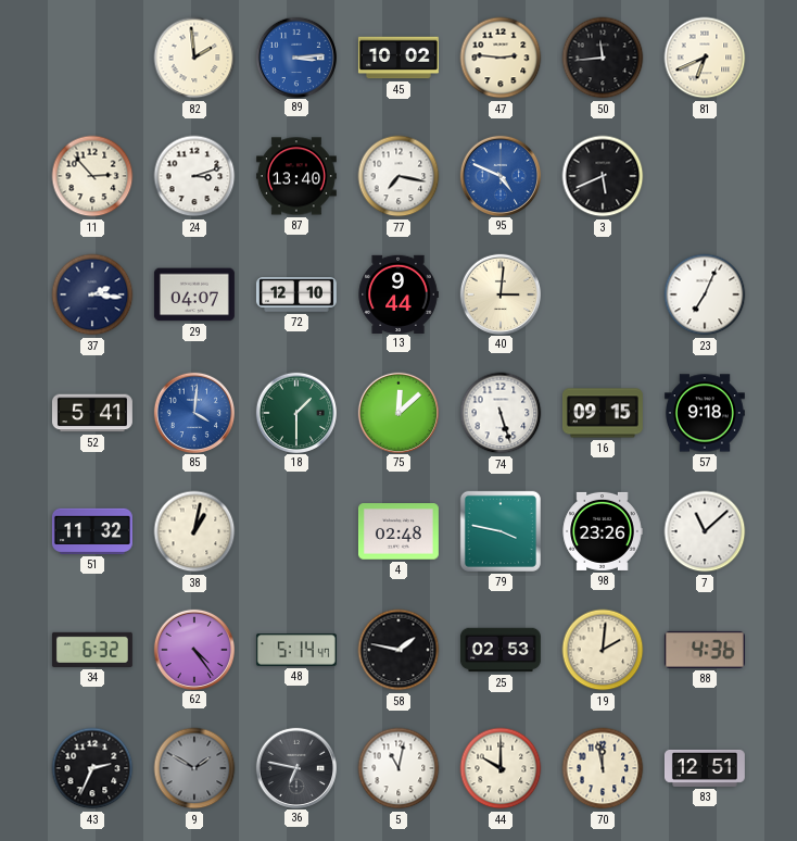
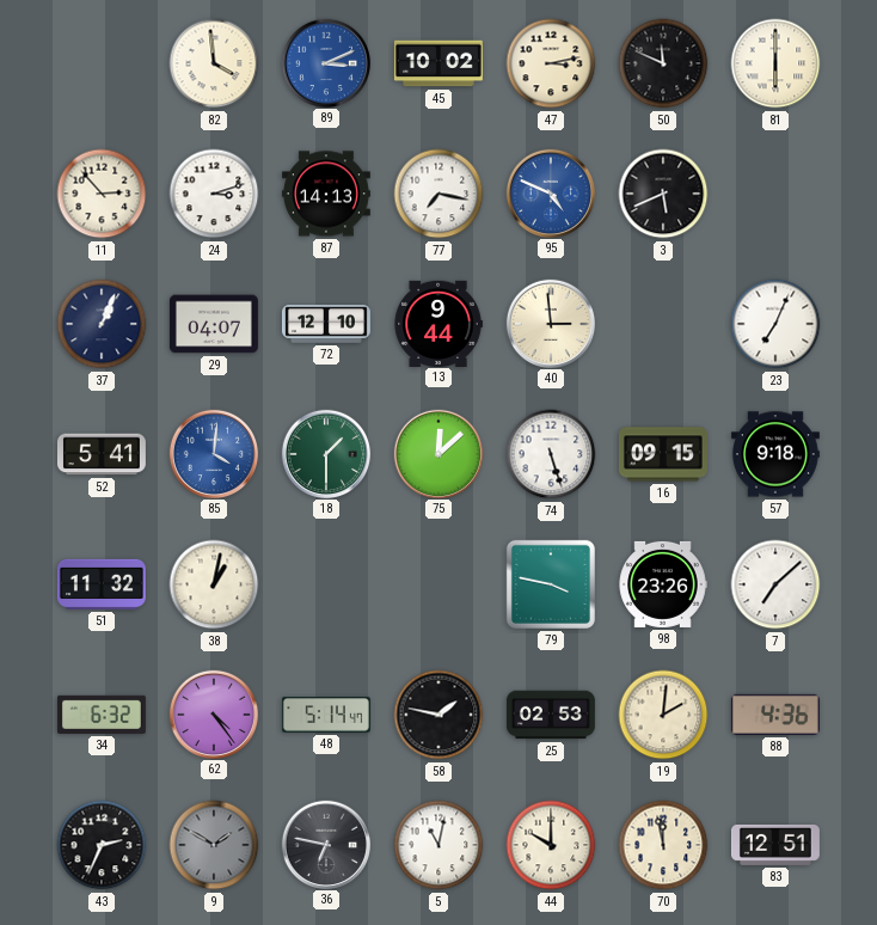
82: 1:59 -> 3:59
89: 3:14 -> 3:11
47: 2:46 -> 3:13
50: 11:44 -> 11:49
81: 6:41 -> 6:00
87: 13:40 -> 14:13
37: 2:16 -> 1:04
40: 3:01 -> 2:59
4: 02:48 -> none
7: 11:08 -> 7:08
